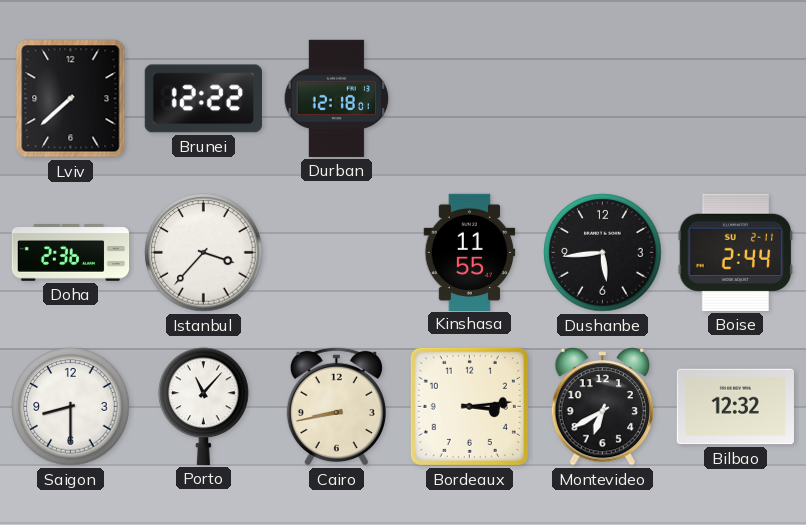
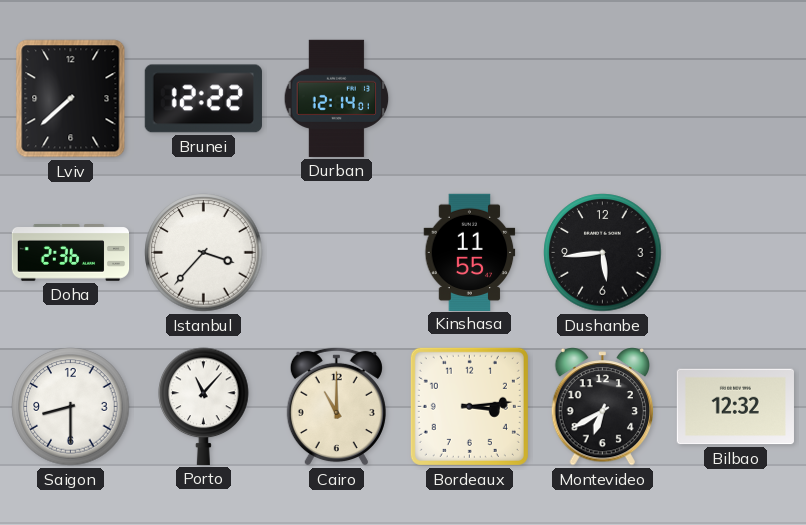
Durban: 12:18 -> 12:14
Boise: 2:44 -> none
Cairo: 8:43 -> 11:00
